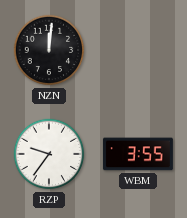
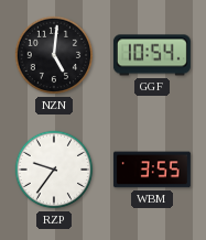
NZN: 12:01 -> 5:01
GGF: none -> 10:54
